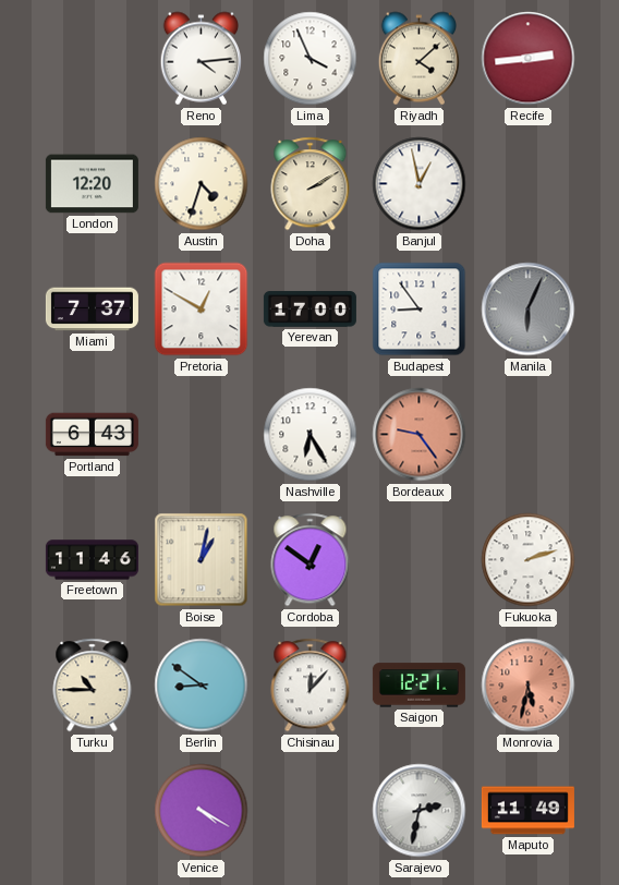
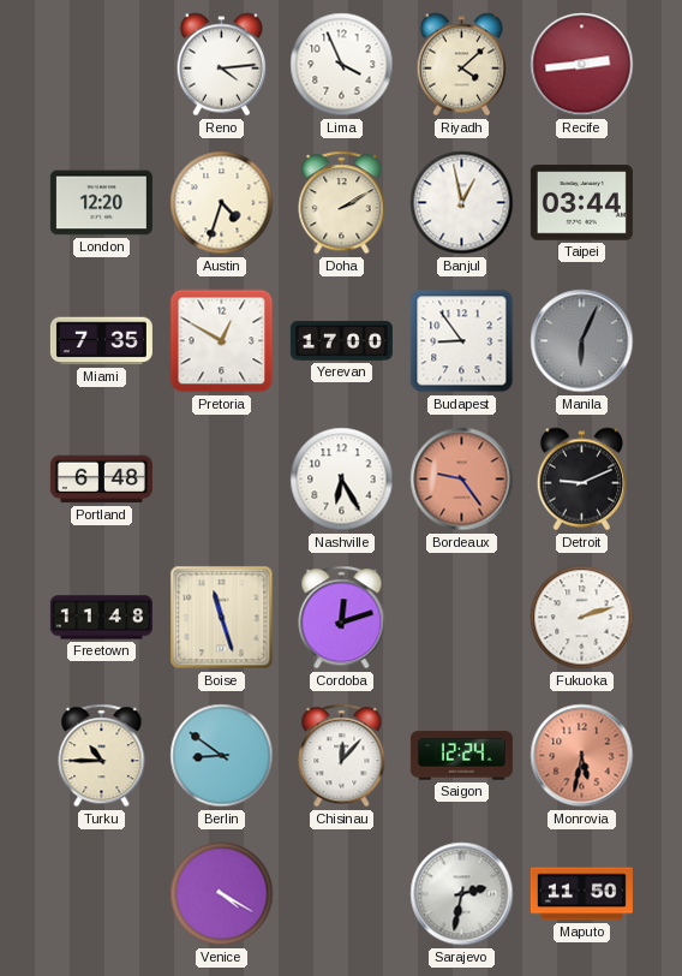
Taipei: none -> 03:44
Miami: 7:37 -> 7:35
Portland: 6:43 -> 6:48
Detroit: none -> 9:11
Freetown: 11:46 -> 11:48
Boise: 1:02 -> 11:27
Cordoba: 12:51 -> 12:12
Saigon: 12:21 -> 12:24
Maputo: 11:49 -> 11:50
